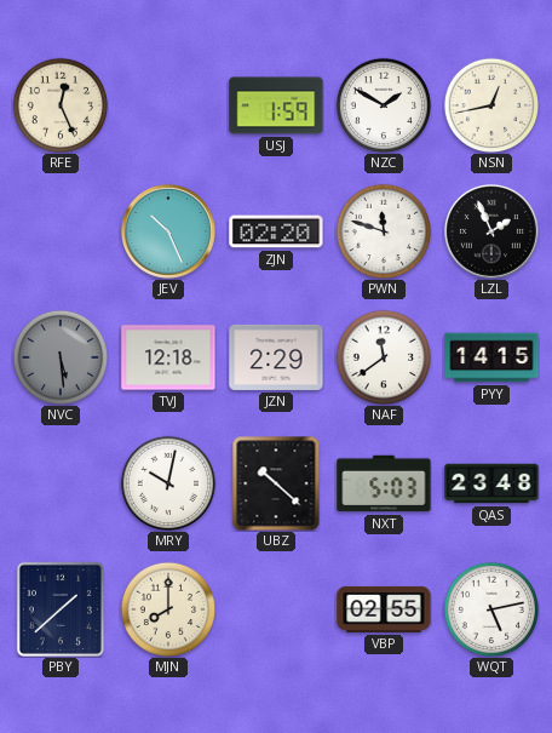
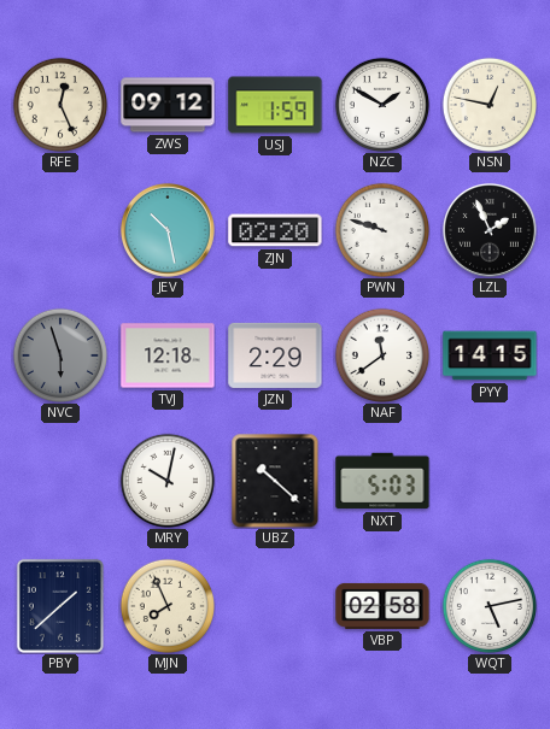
ZWS: none -> 09:12
NSN: 12:43 -> 12:47
JEV: 10:26 -> 10:28
PWN: 11:48 -> 9:48
NVC: 5:29 -> 5:57
QAS: 23:48 -> none
MJN: 8:00 -> 7:56
VBP: 02:55 -> 02:58
